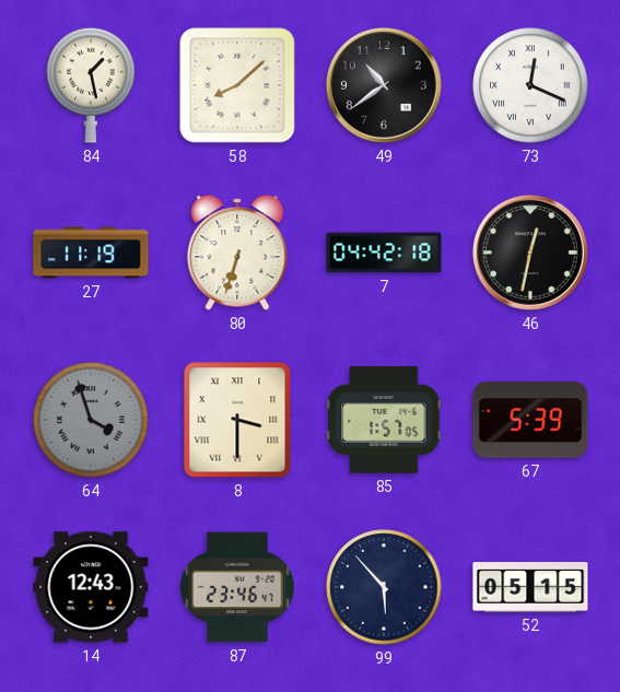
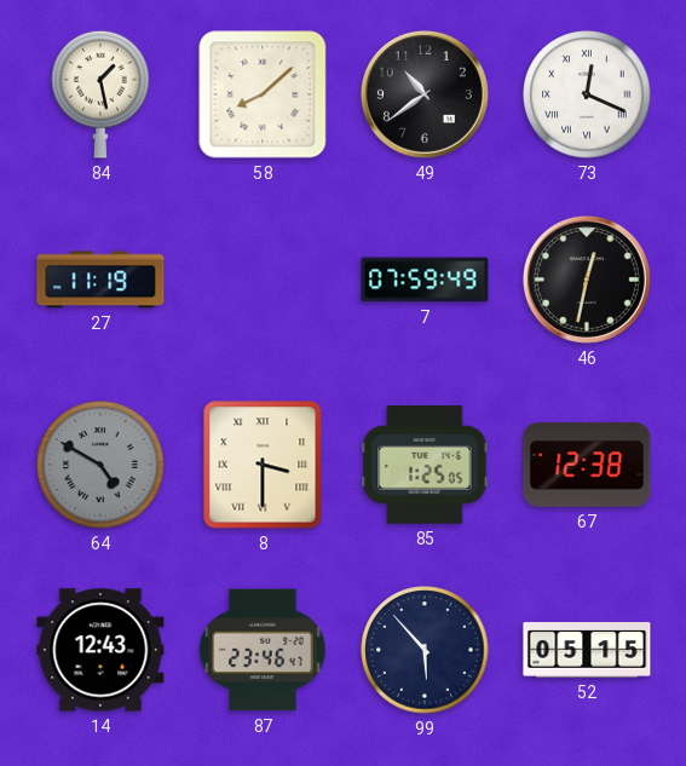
80: 6:33 -> none
7: 04:42 -> 07:59
64: 3:57 -> 4:50
85: 1:57 -> 1:25
67: 5:39 -> 12:38
